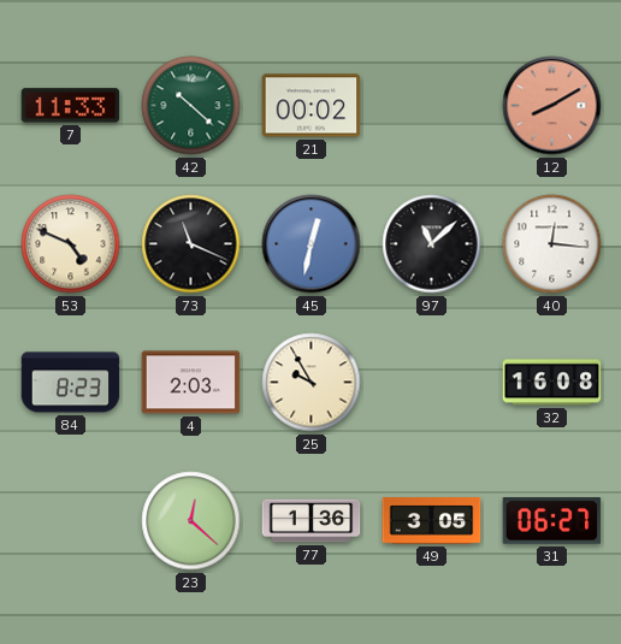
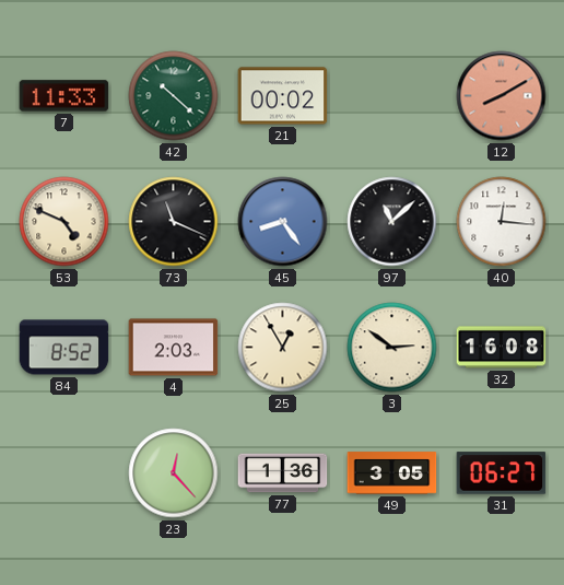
45: 12:32 -> 8:24
84: 8:23 -> 8:52
25: 9:55 -> 12:55
3: none -> 2:51
23: 12:22 -> 12:23
